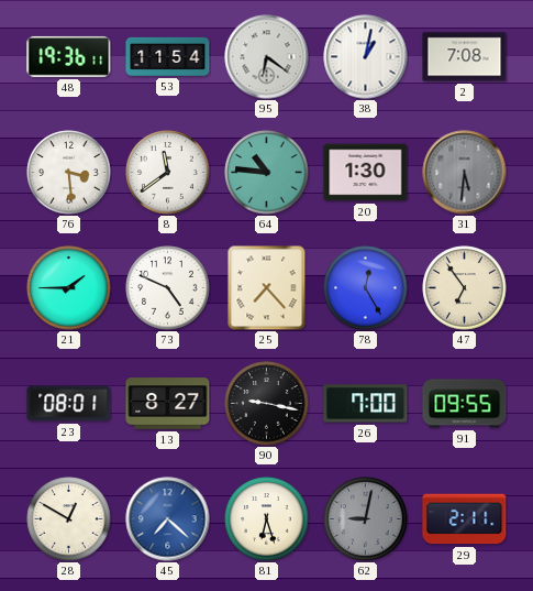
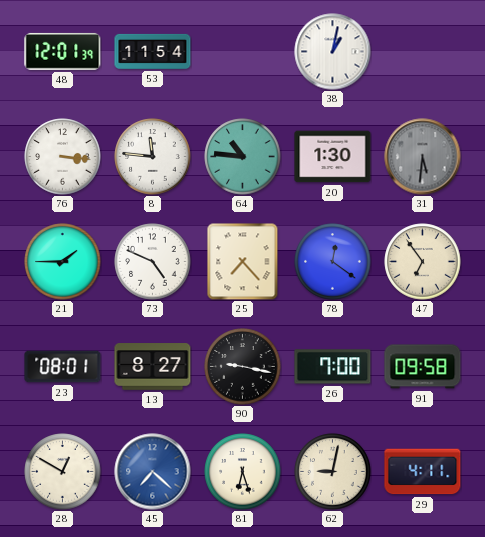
48: 19:36 -> 12:01
95: 6:21 -> none
2: 7:08 -> none
76: 3:29 -> 3:16
8: 11:39 -> 11:46
78: 12:25 -> 12:21
91: 09:55 -> 09:58
62 dial: grey -> cream
29: 2:11 -> 4:11
